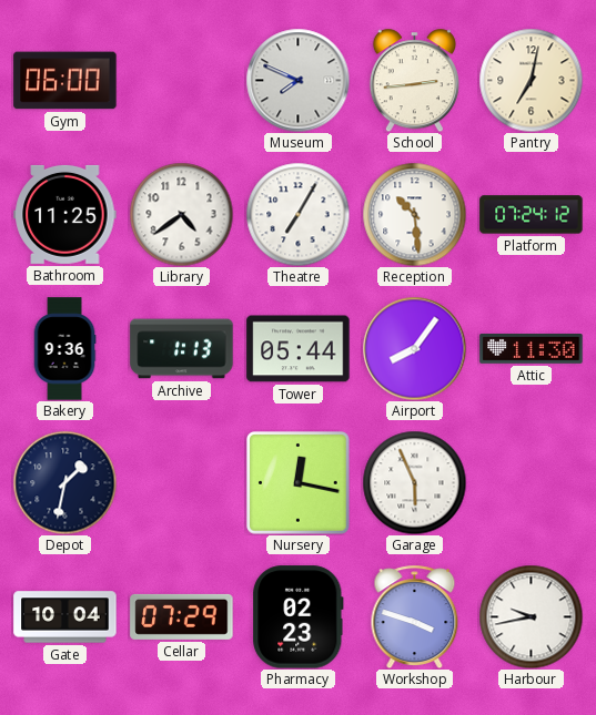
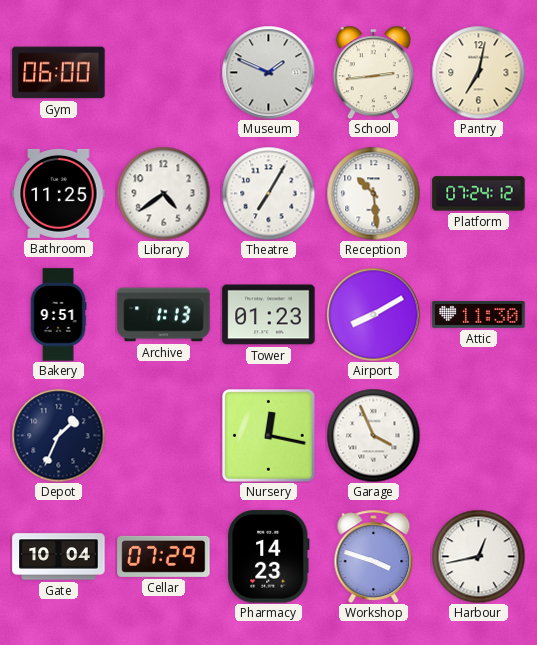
Museum: 7:49 -> 1:49
Bakery: 9:36 -> 9:51
Tower: 05:44 -> 01:23
Airport: 8:06 -> 8:10
Depot: 1:32 -> 1:34
Garage: 5:56 -> 3:56
Pharmacy: 02:23 -> 14:23
Harbour: 9:43 -> 12:43
